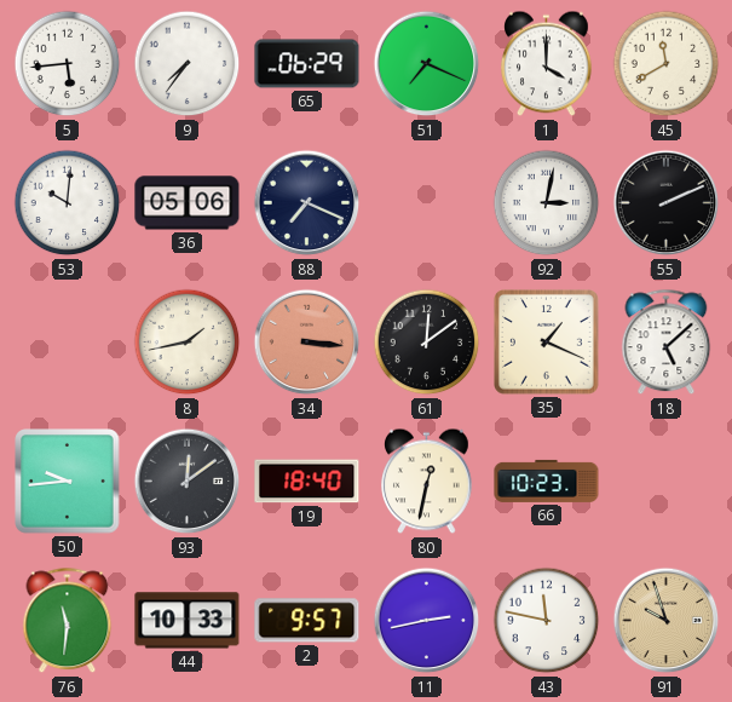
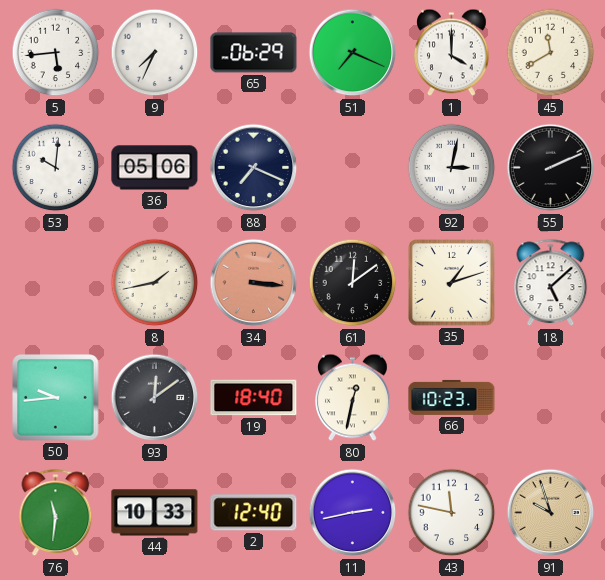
9: 7:36 -> 7:34
35: 1:19 -> 1:12
2: 9:57 -> 12:40
